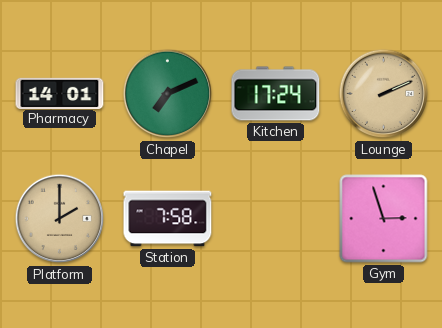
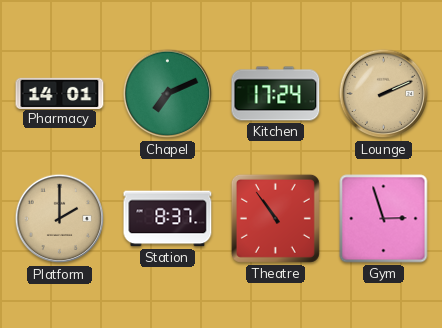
Station: 7:58 -> 8:37
Theatre: none -> 10:54
